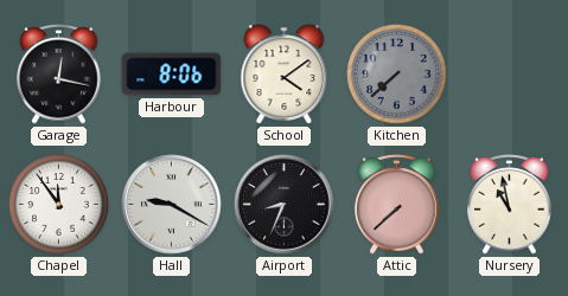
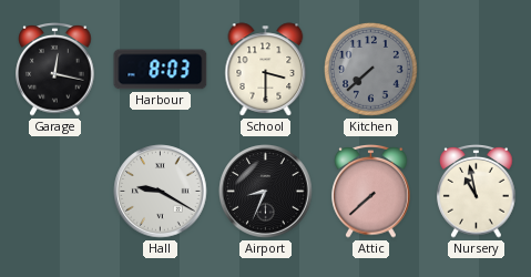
Harbour: 8:06 -> 8:03
School: 4:09 -> 3:30
Chapel: 11:54 -> none
